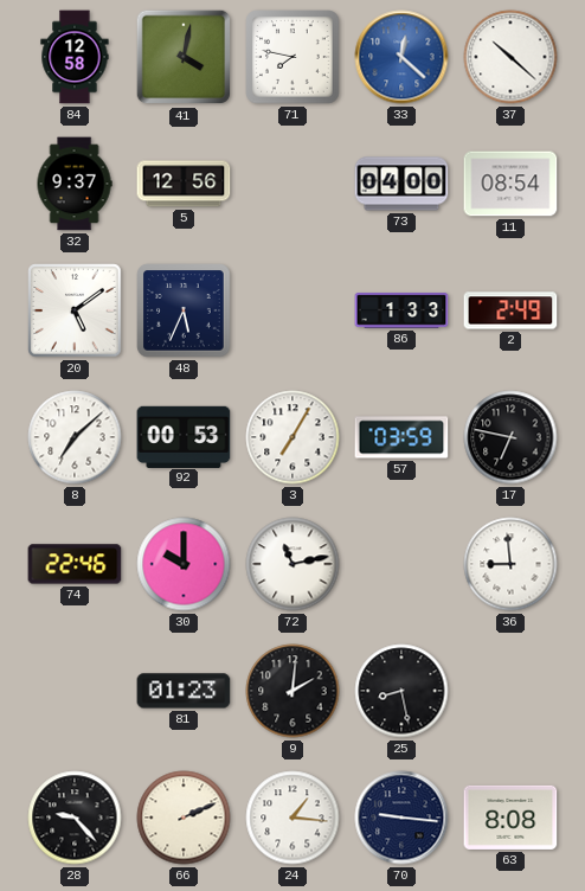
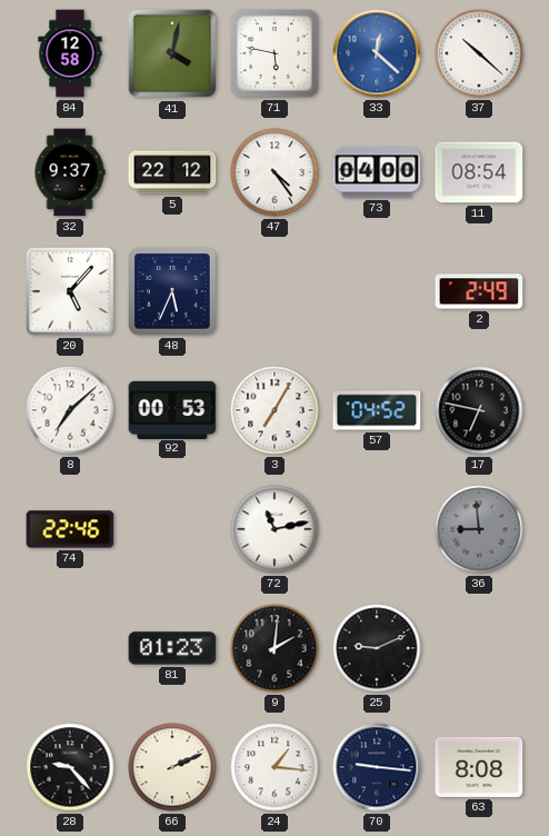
71: 7:47 -> 5:47
5: 12:56 -> 22:12
47: none -> 4:24
20: 5:09 -> 5:07
86: 1:33 -> none
57: 03:59 -> 04:52
30: 10:00 -> none
36 dial: white -> grey
25: 8:28 -> 9:11
